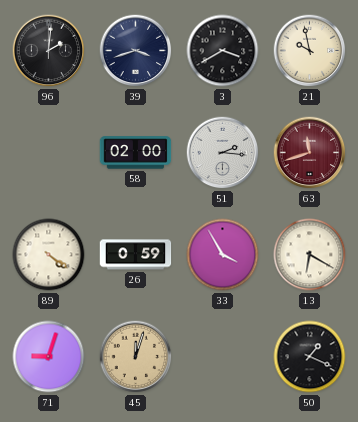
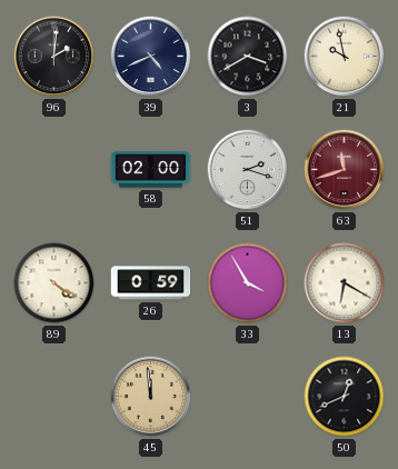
39: 3:42 -> 4:41
51: 2:16 -> 2:18
71: 9:03 -> none
45: 12:03 -> 11:59
50: 1:19 -> 12:41
